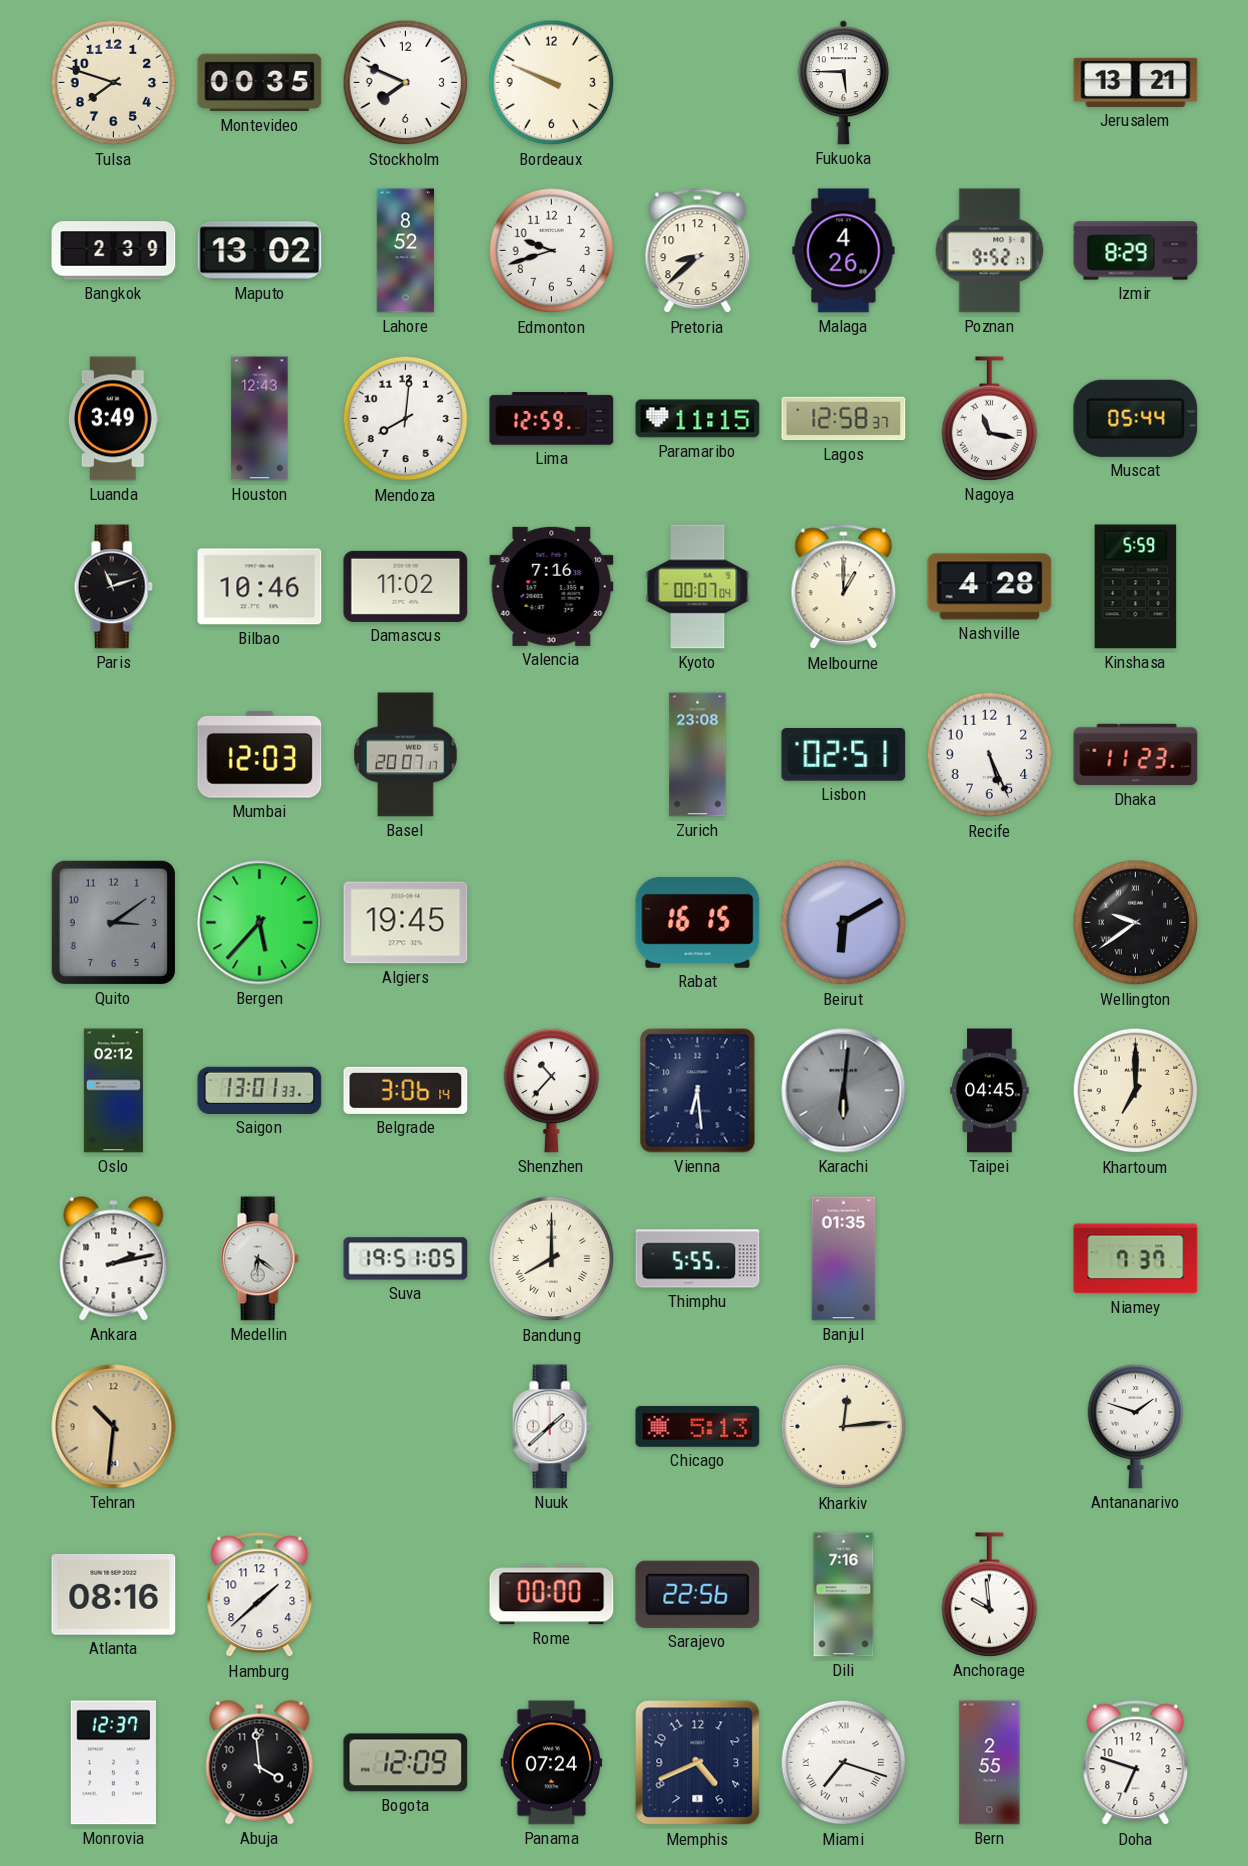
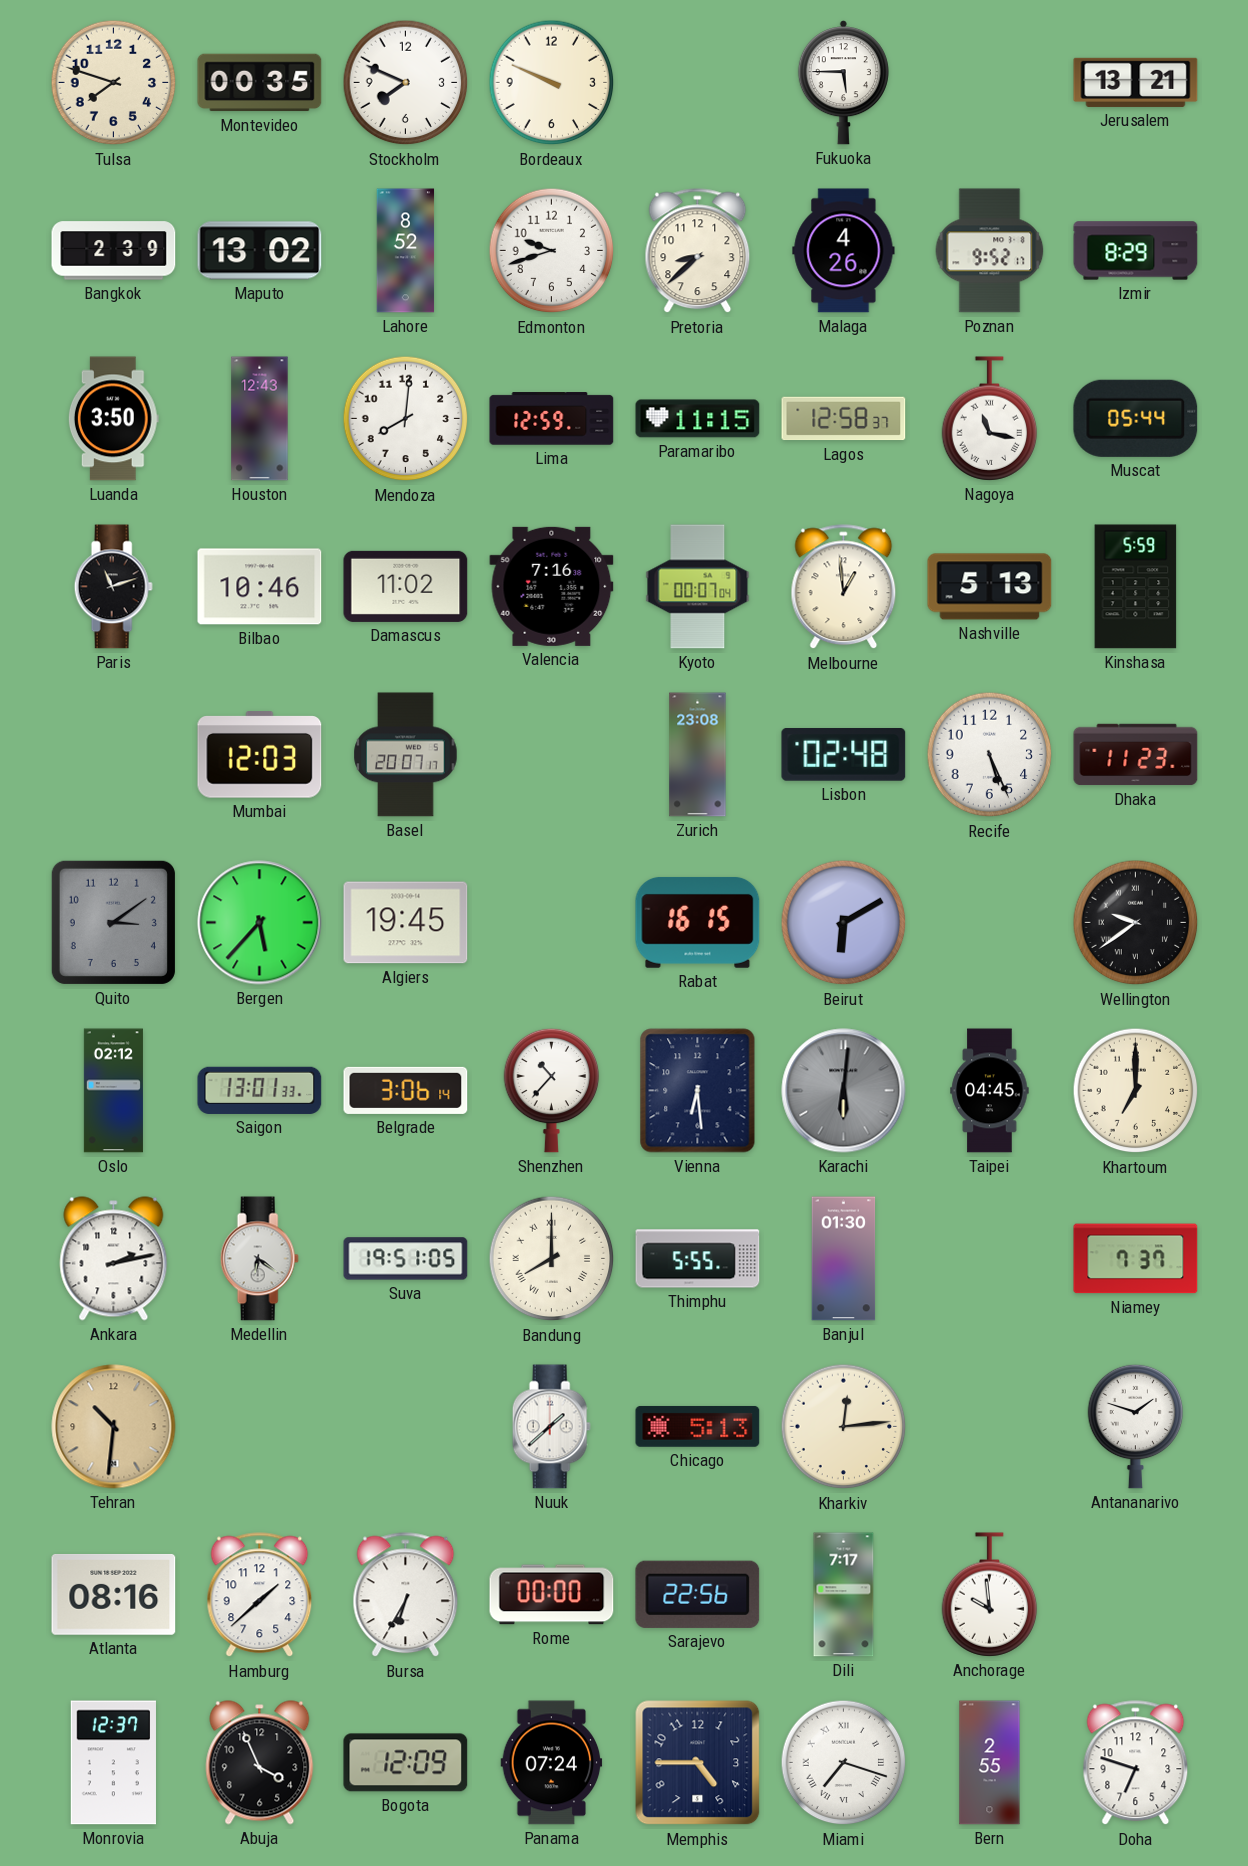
Luanda: 3:49 -> 3:50
Melbourne: 1:00 -> 12:59
Nashville: 4:28 -> 5:13
Lisbon: 02:51 -> 02:48
Banjul: 01:35 -> 01:30
Bursa: none -> 6:35
Dili: 7:16 -> 7:17
Abuja: 3:59 -> 3:56
Memphis: 4:41 -> 4:45
